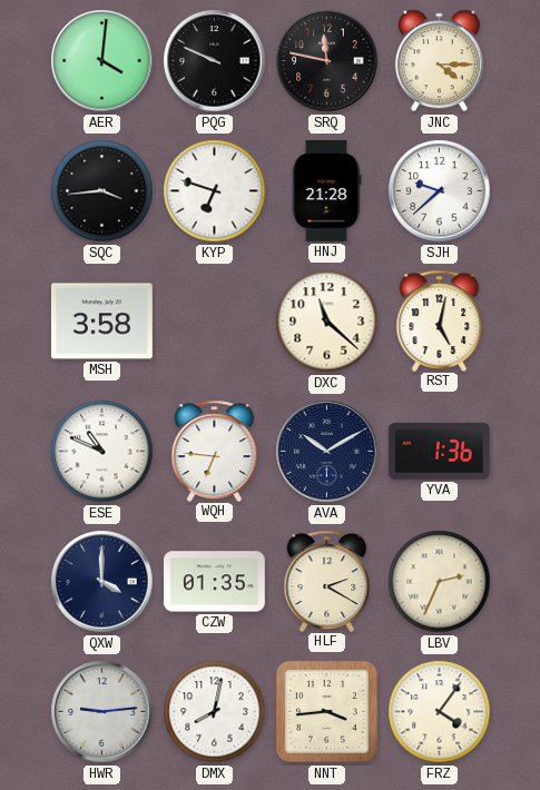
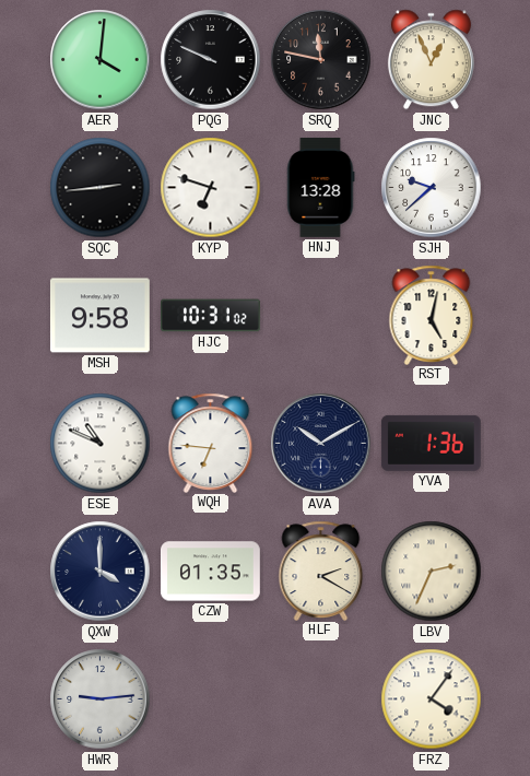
JNC: 4:15 -> 12:56
SQC: 3:44 -> 2:44
HNJ: 21:28 -> 13:28
MSH: 3:58 -> 9:58
HJC: none -> 10:31
DXC: 11:22 -> none
DMX: 8:02 -> none
NNT: 3:44 -> none
